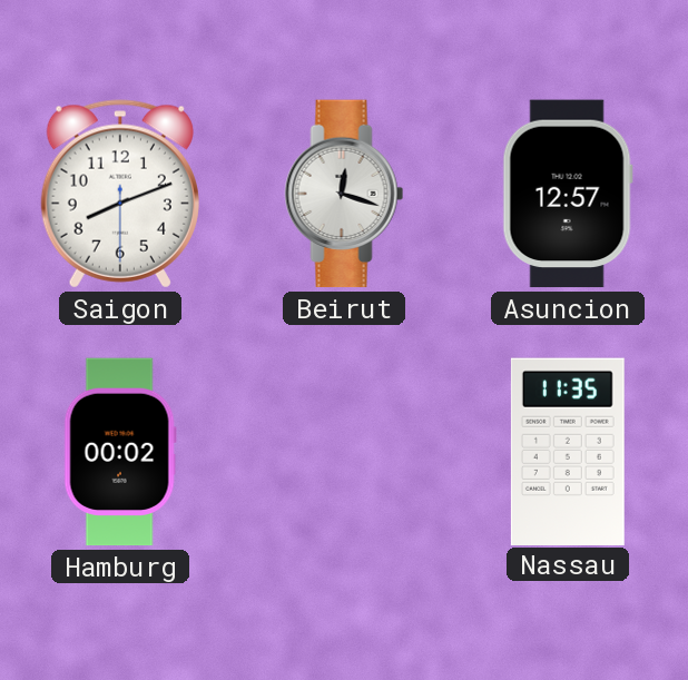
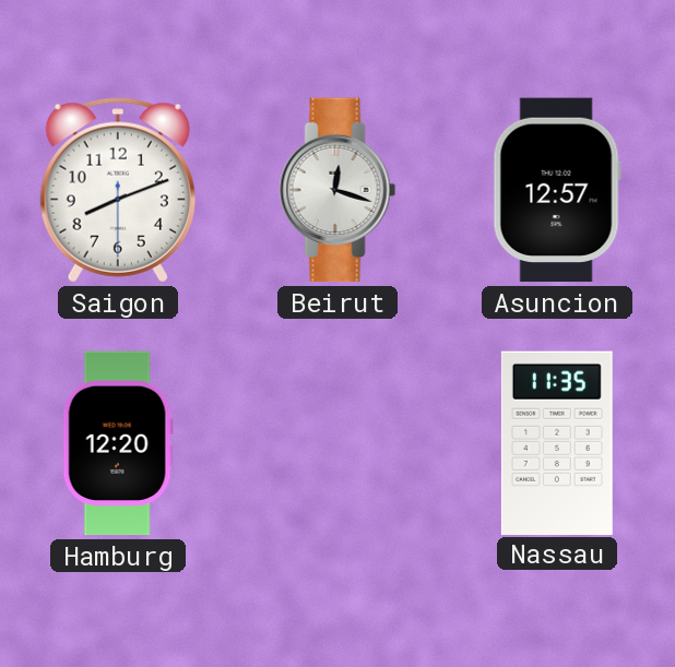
Hamburg: 00:02 -> 12:20
